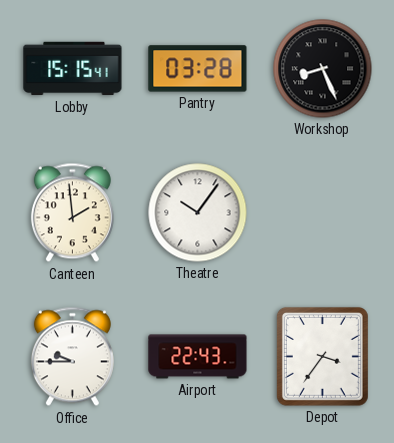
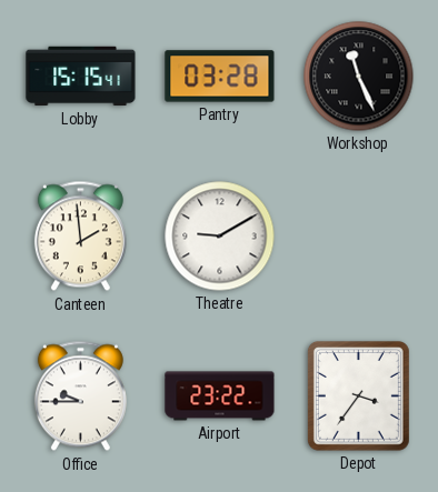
Workshop: 8:26 -> 11:26
Theatre: 10:06 -> 9:10
Airport: 22:43 -> 23:22
